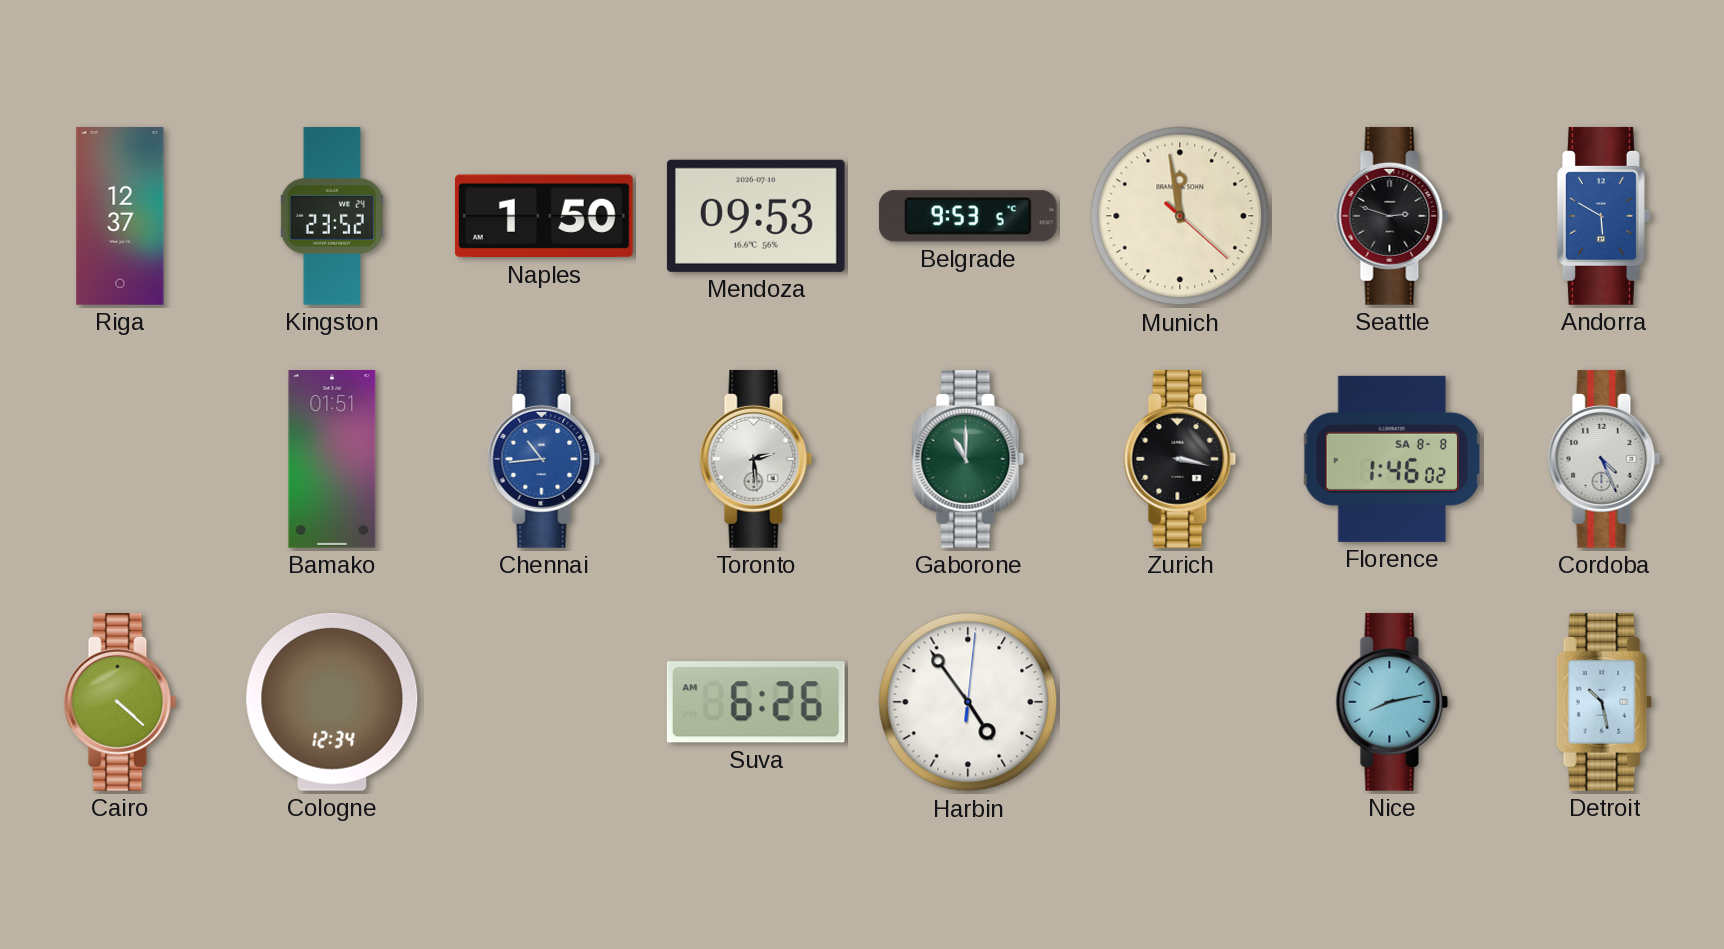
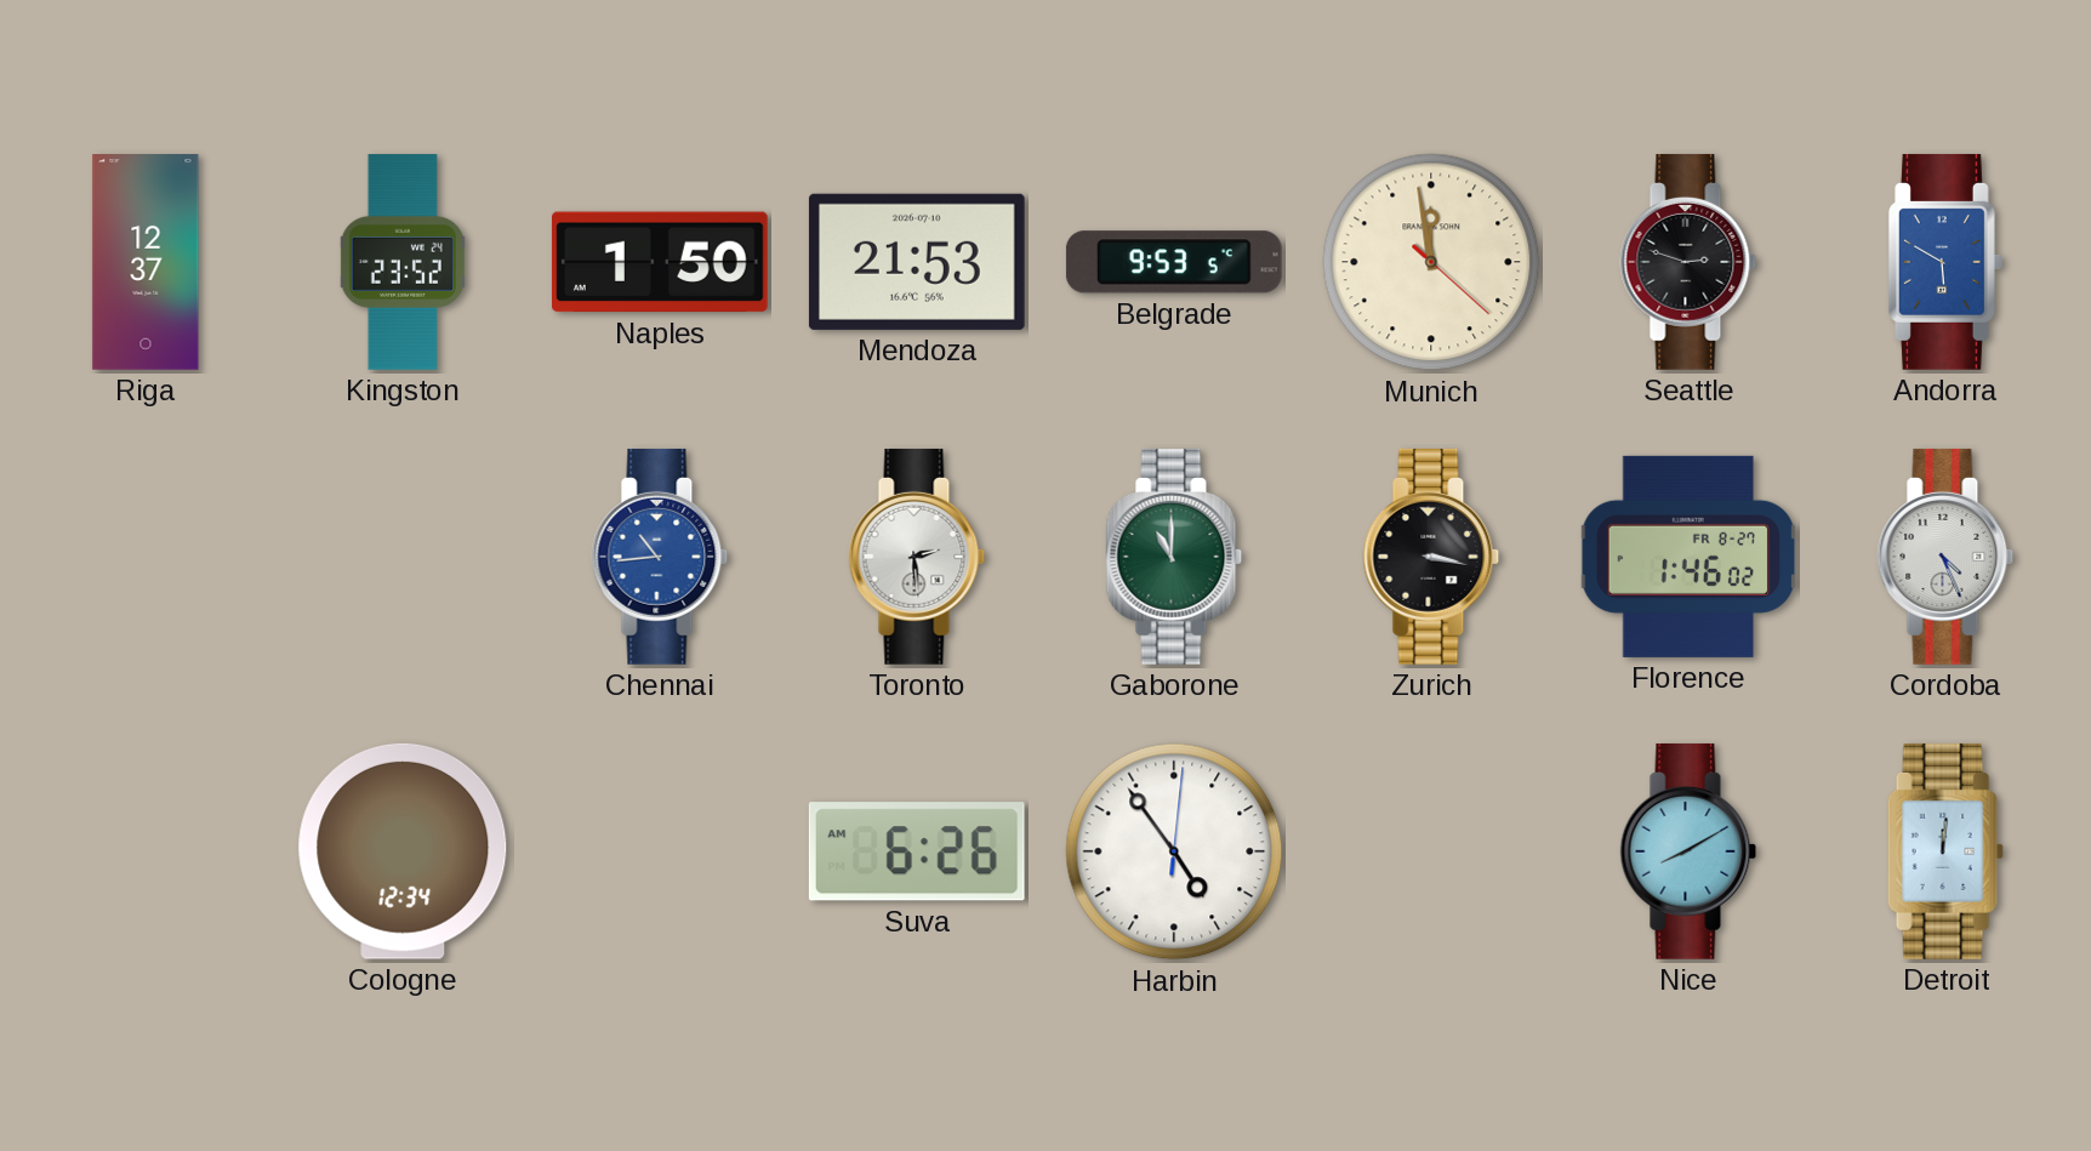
Mendoza: 09:53 -> 21:53
Bamako: 01:51 -> none
Florence date: SA 8-8 -> FR 8-27
Cairo: 4:22 -> none
Nice: 8:13 -> 8:10
Detroit: 10:28 -> 12:01
